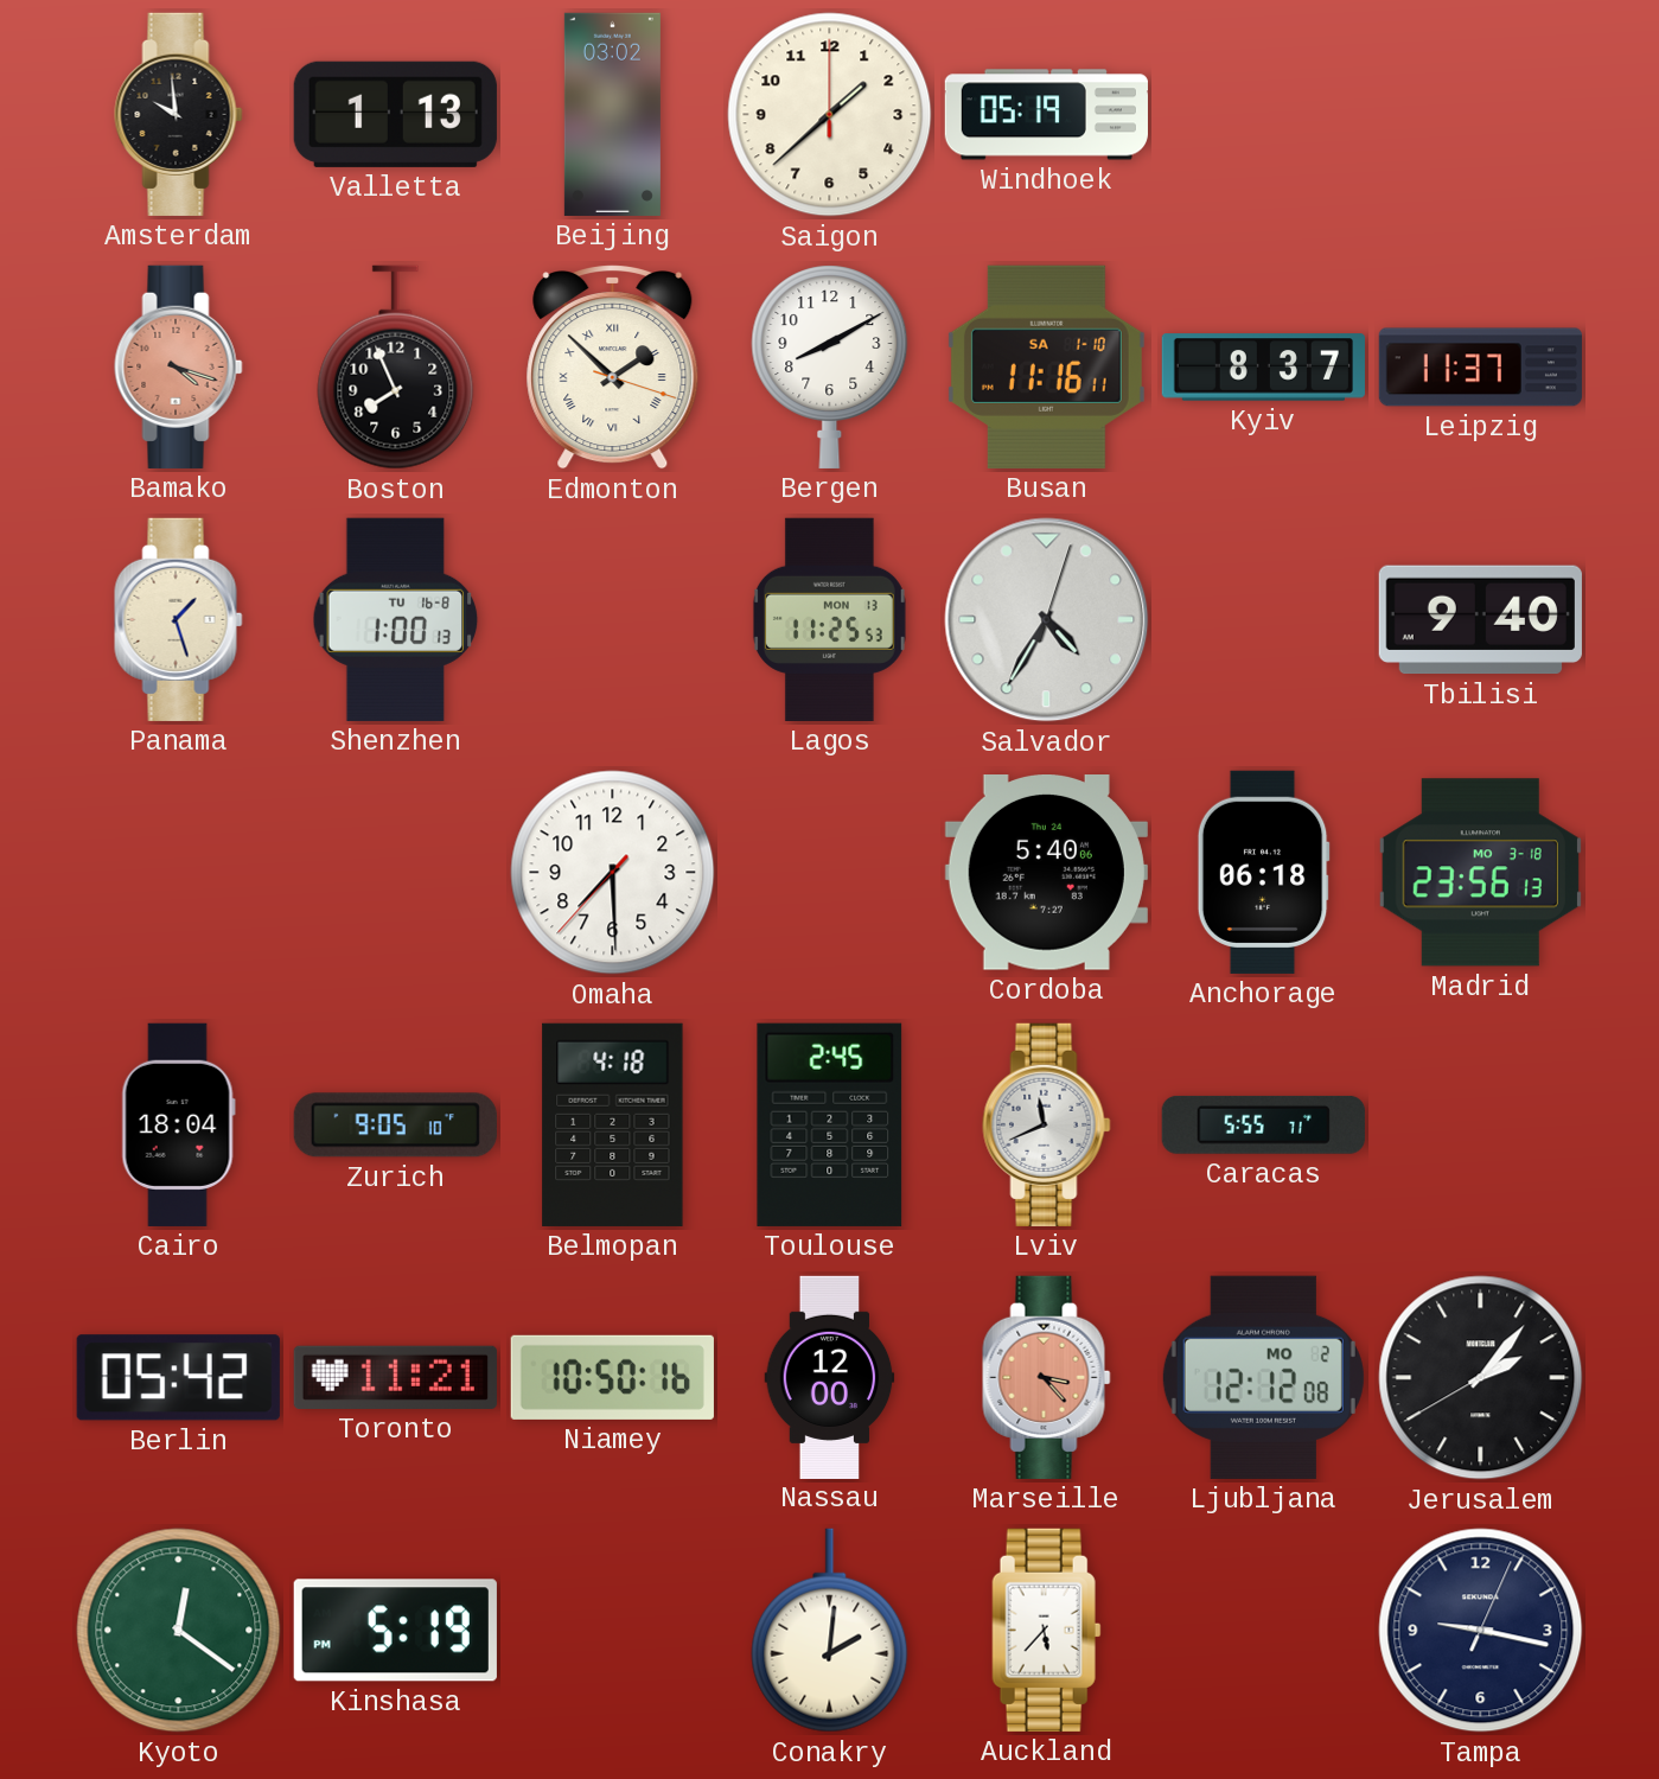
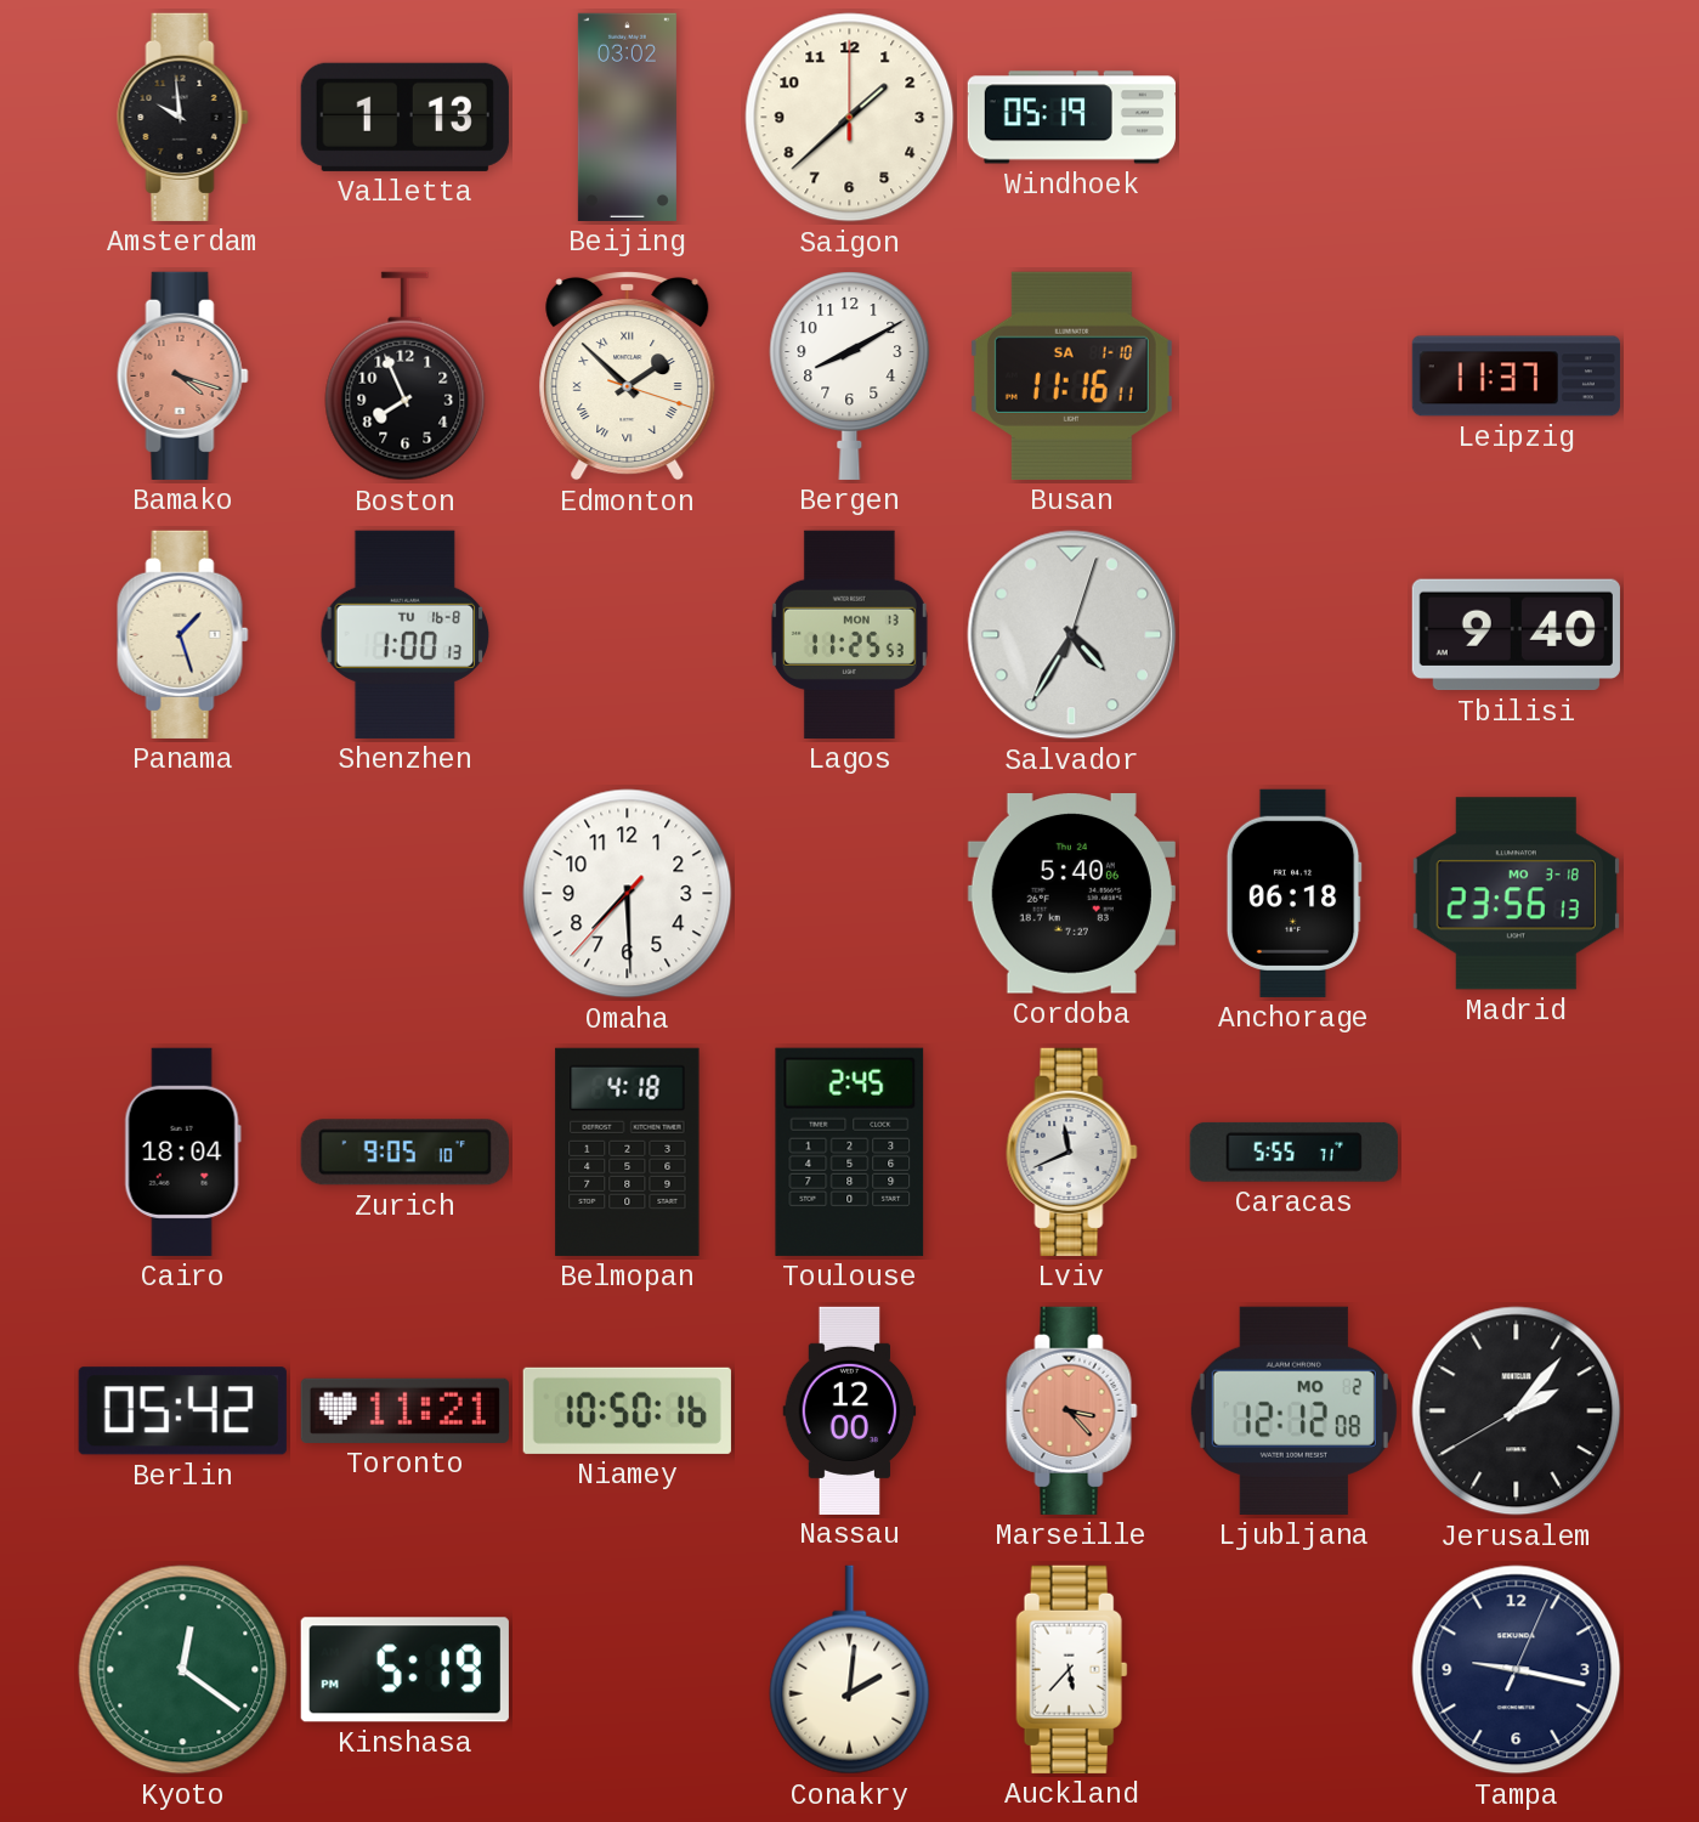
Kyiv: 8:37 -> none
